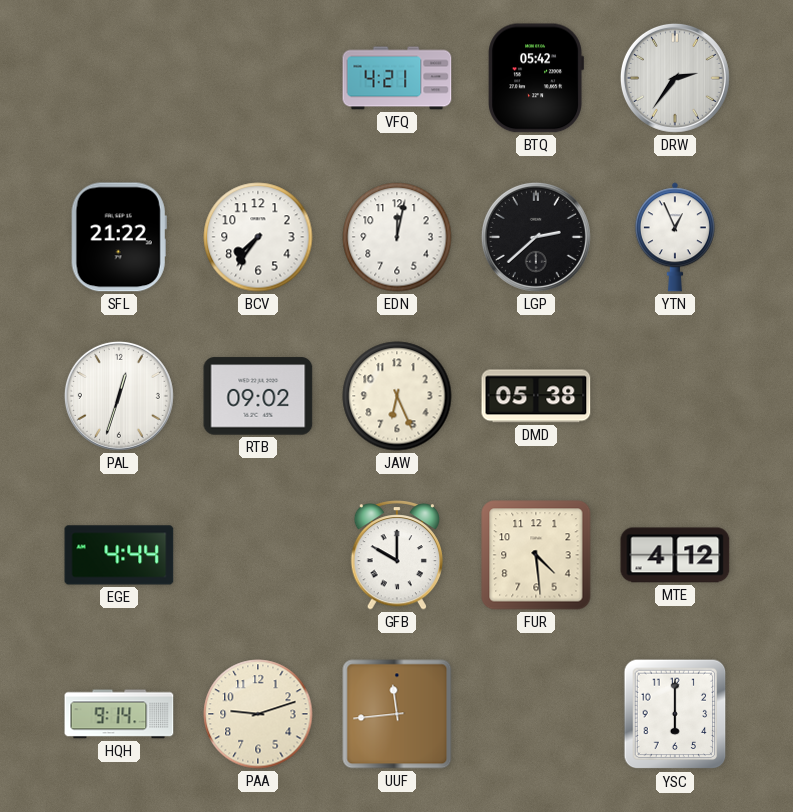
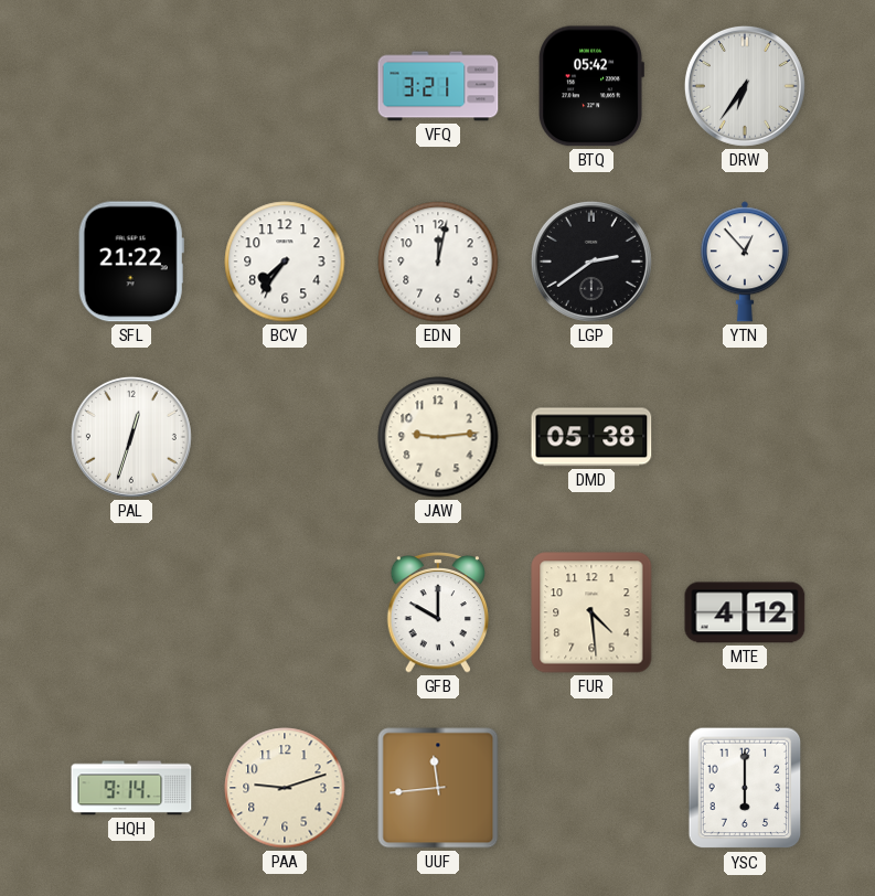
VFQ: 4:21 -> 3:21
DRW: 2:36 -> 6:36
LGP: 2:38 -> 2:39
YTN: 12:56 -> 12:53
RTB: 09:02 -> none
JAW: 6:26 -> 9:14
EGE: 4:44 -> none
